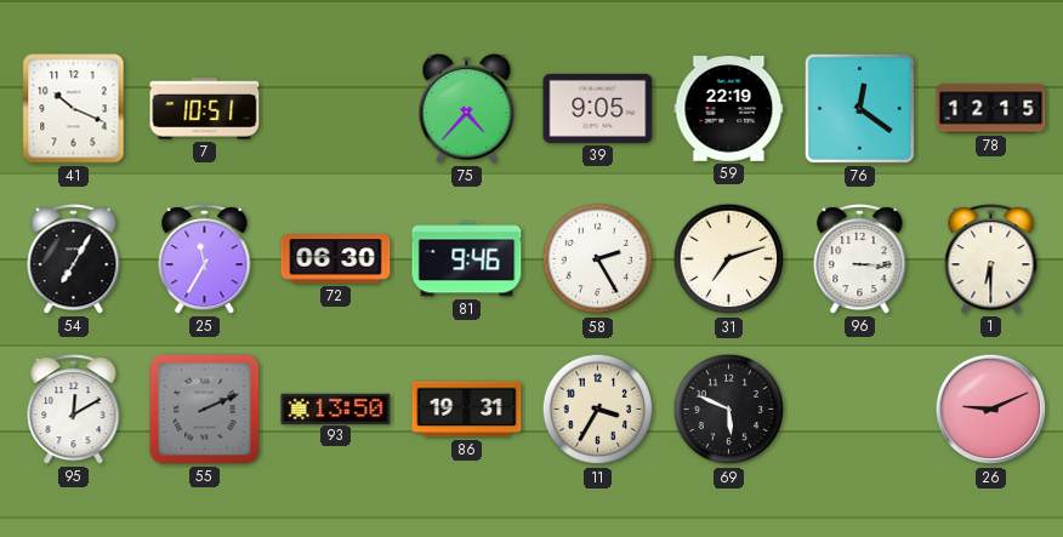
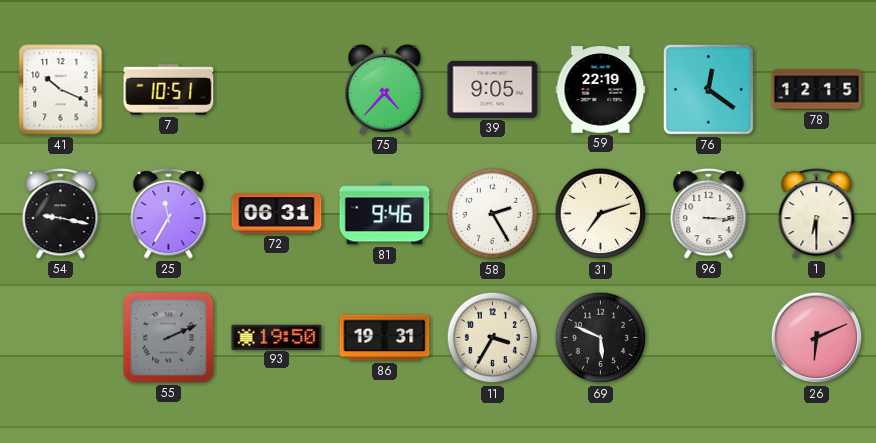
54: 7:05 -> 9:17
72: 06:30 -> 06:31
95: 12:10 -> none
93: 13:50 -> 19:50
26: 9:11 -> 6:11
